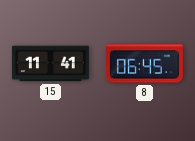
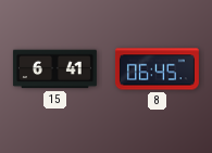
15: 11:41 -> 6:41
